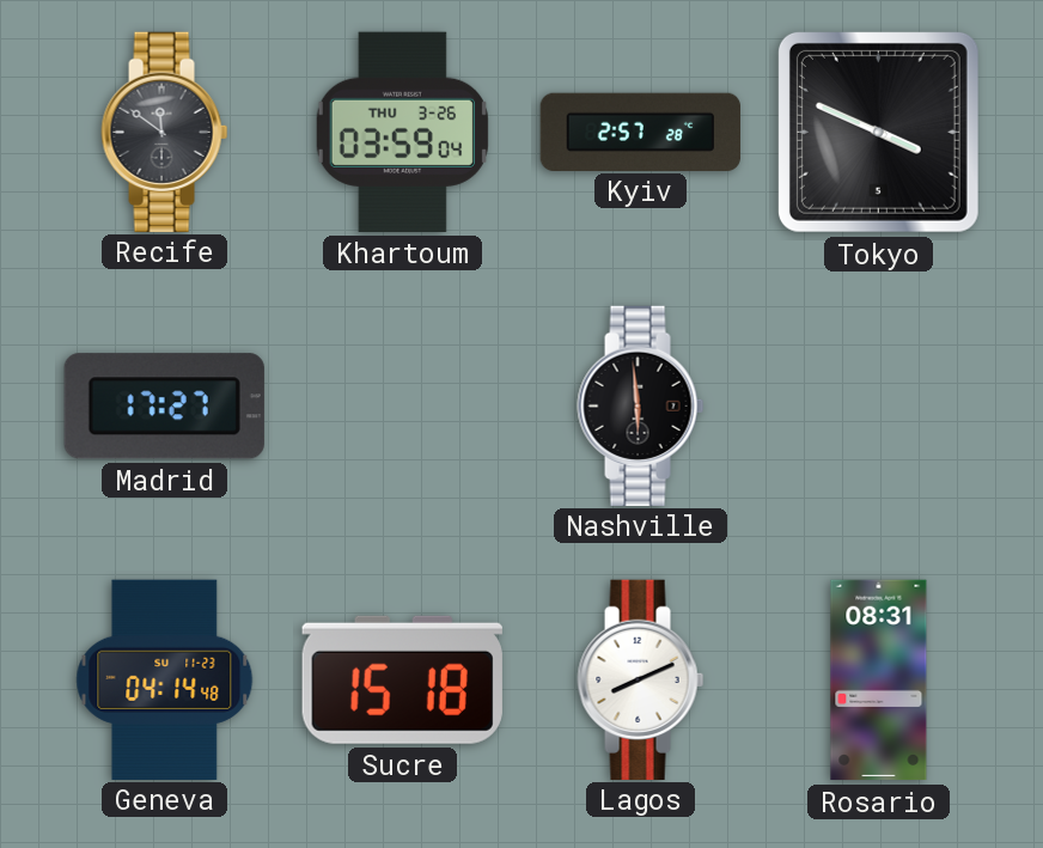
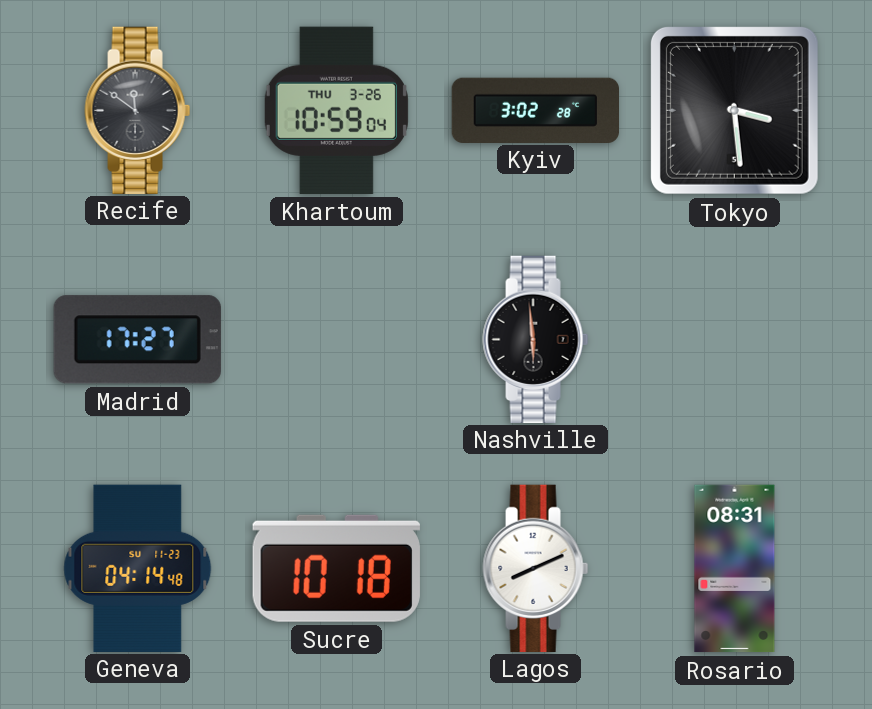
Khartoum: 03:59 -> 10:59
Kyiv: 2:57 -> 3:02
Tokyo: 3:49 -> 3:29
Sucre: 15:18 -> 10:18
